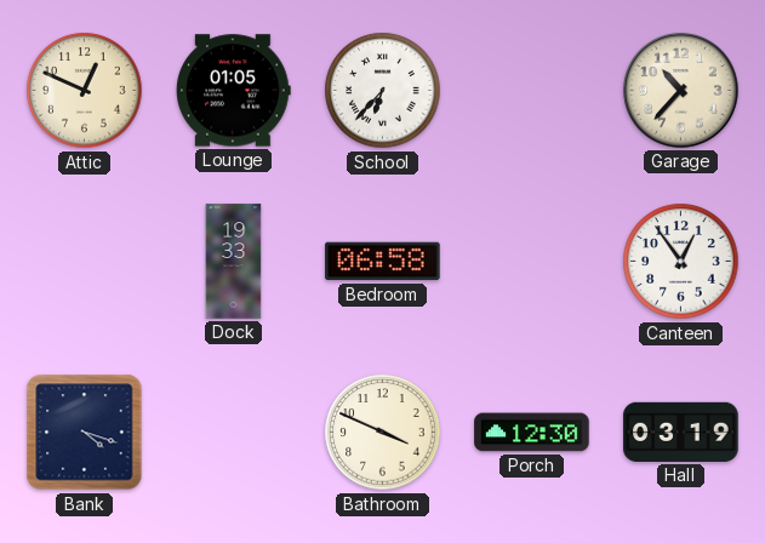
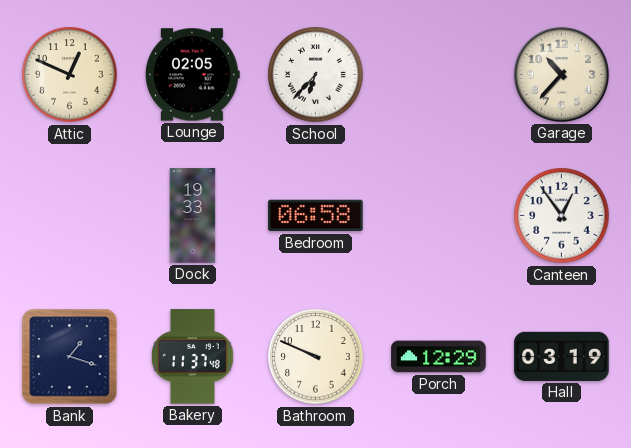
Lounge: 01:05 -> 02:05
Bank: 4:18 -> 1:18
Bakery: none -> 11:37
Bathroom: 3:49 -> 9:49
Porch: 12:30 -> 12:29
